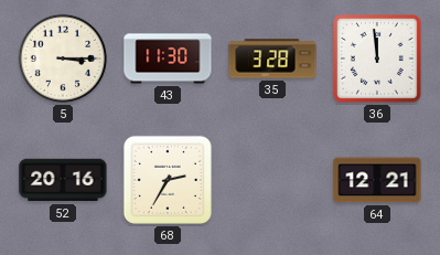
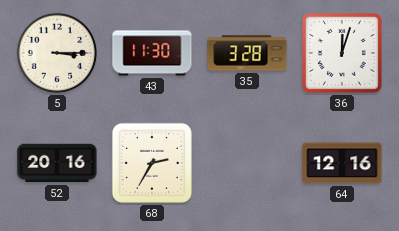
36: 11:59 -> 12:03
64: 12:21 -> 12:16
